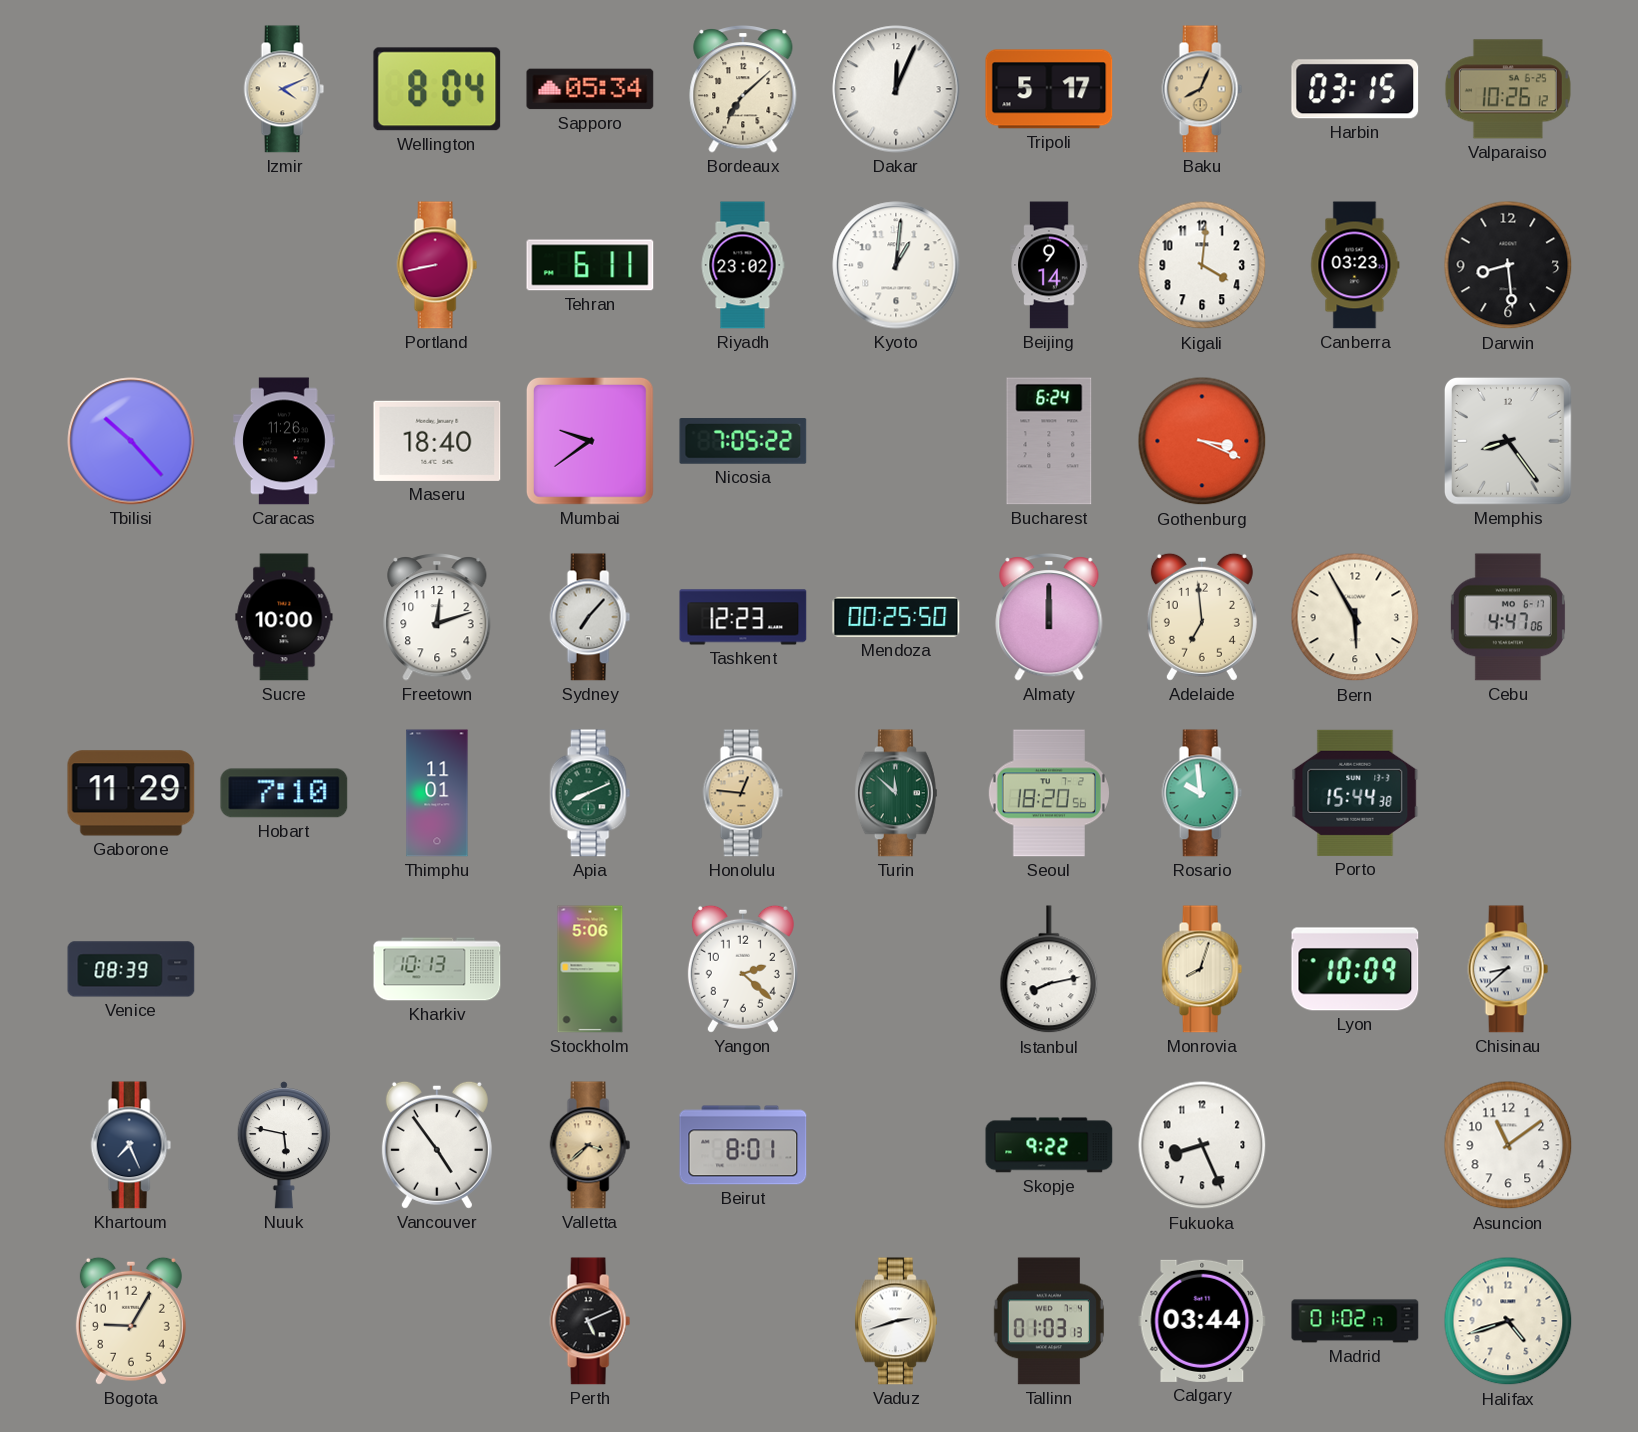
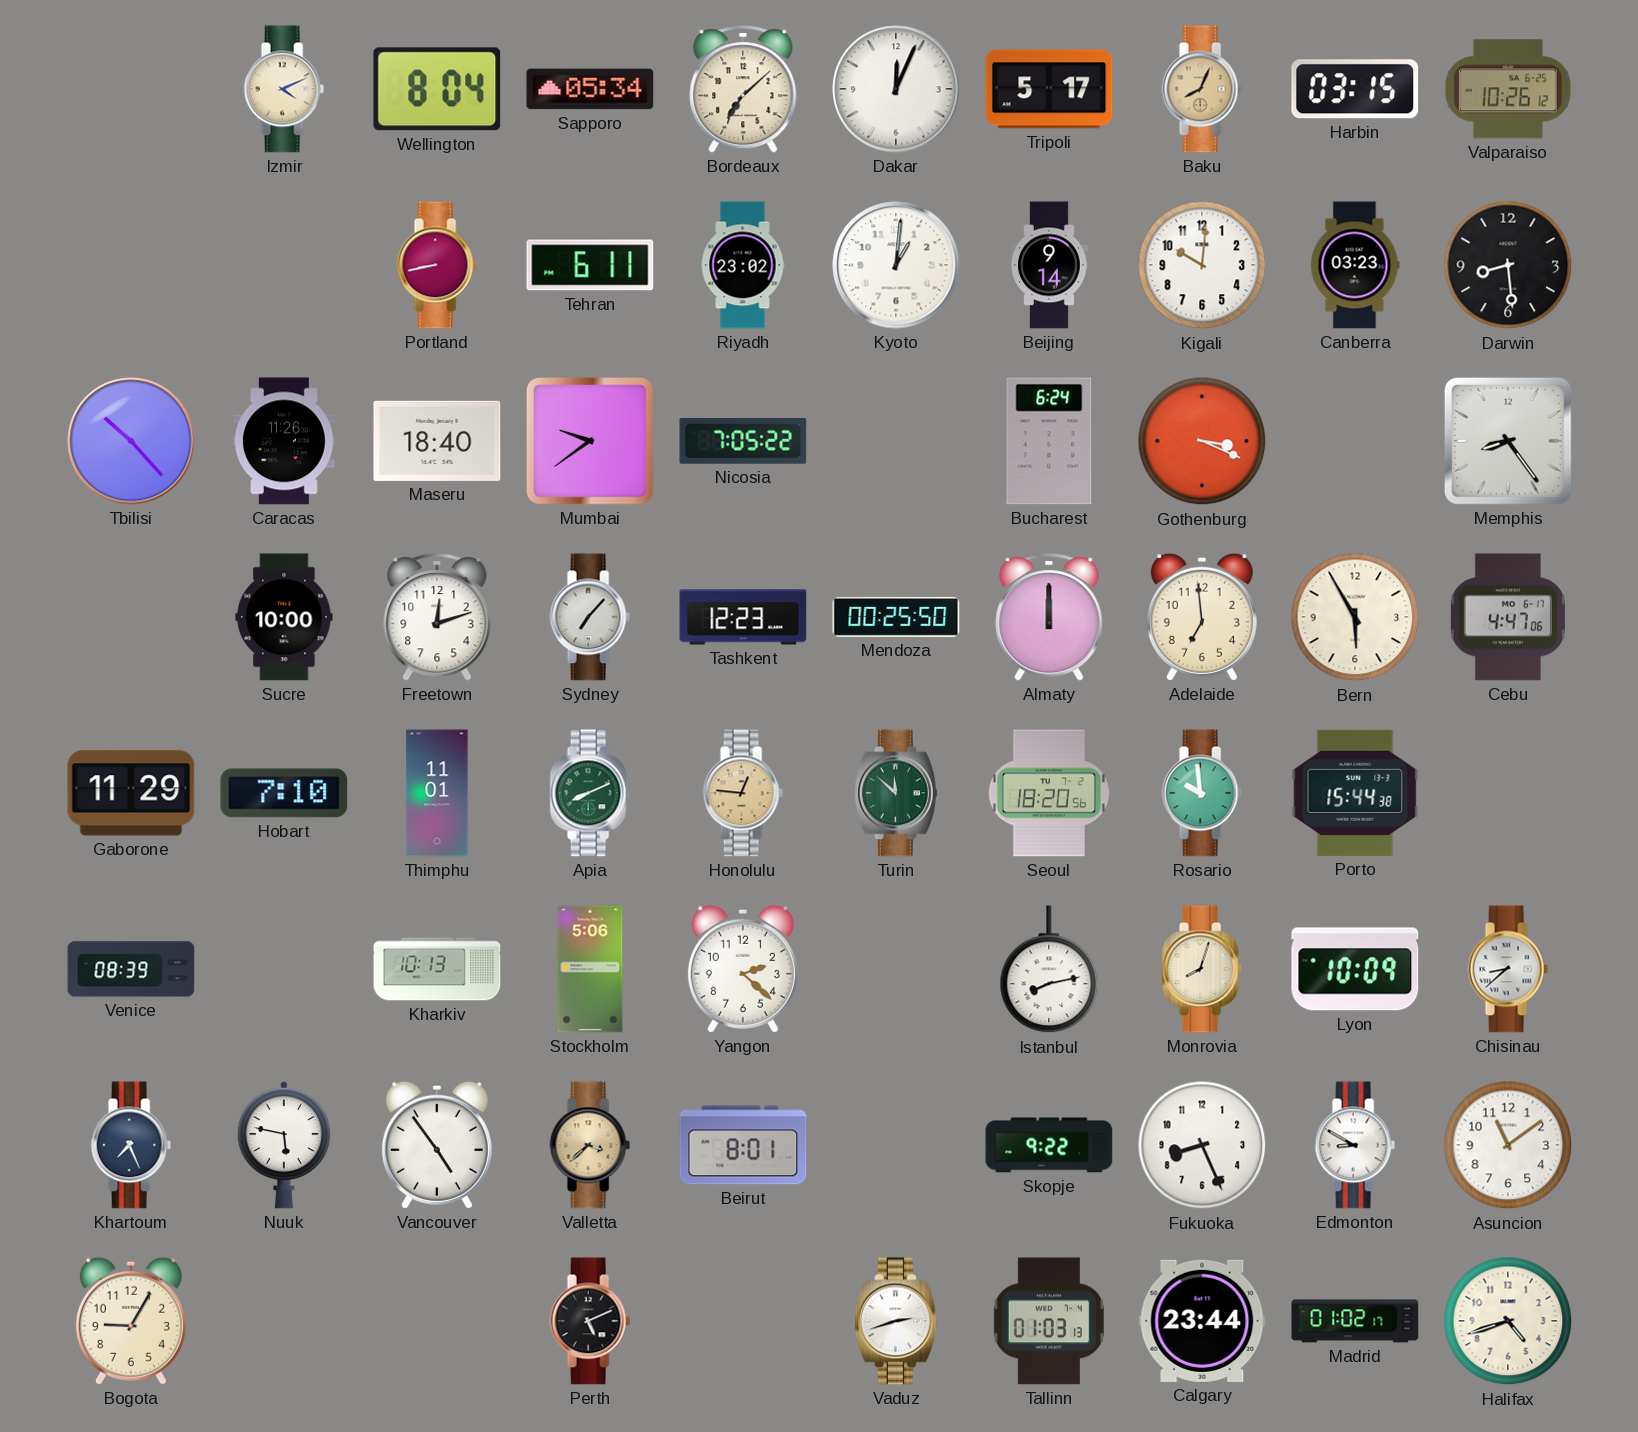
Kigali: 4:01 -> 10:01
Edmonton: none -> 8:50
Calgary: 03:44 -> 23:44
